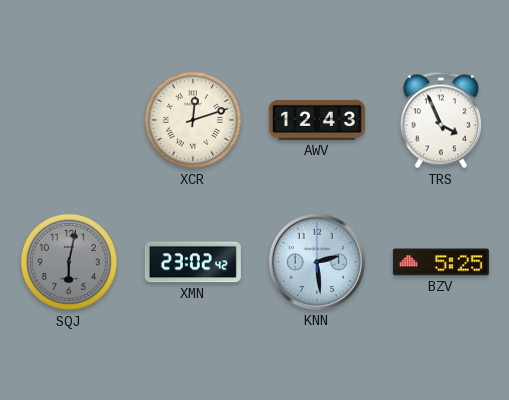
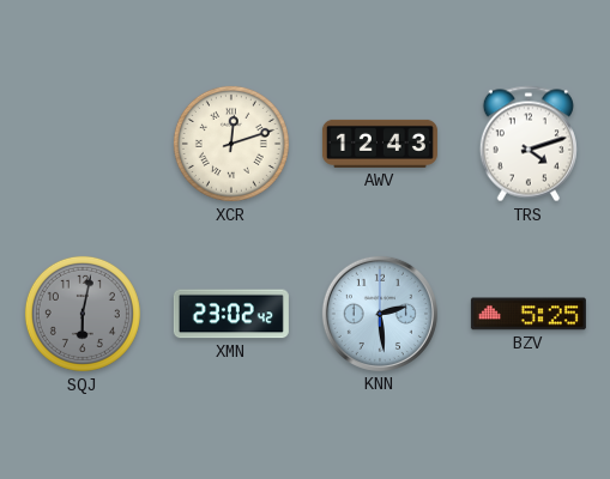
TRS: 3:56 -> 4:12
